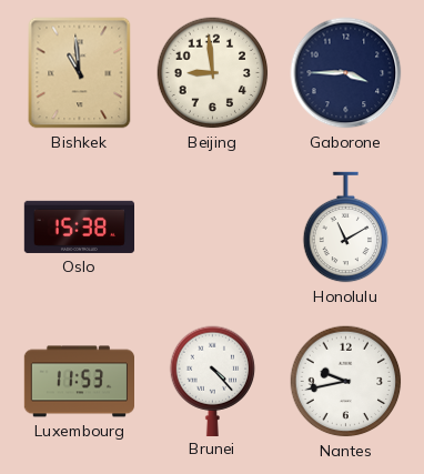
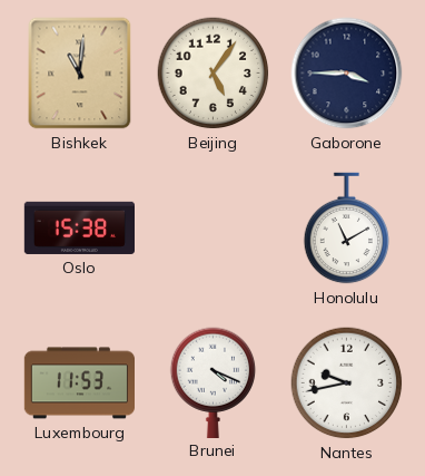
Bishkek: 10:59 -> 11:01
Beijing: 8:59 -> 5:06
Brunei: 4:23 -> 4:19
